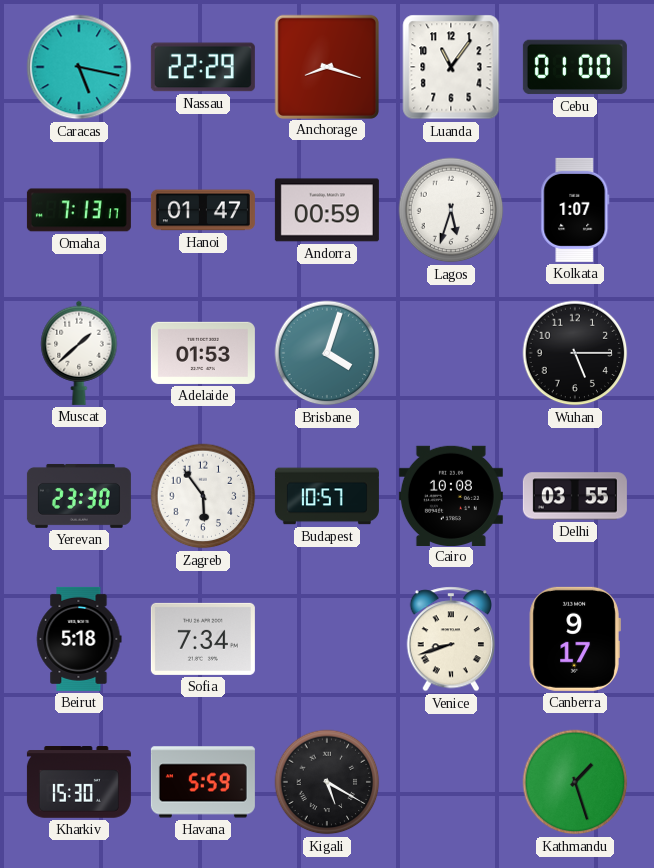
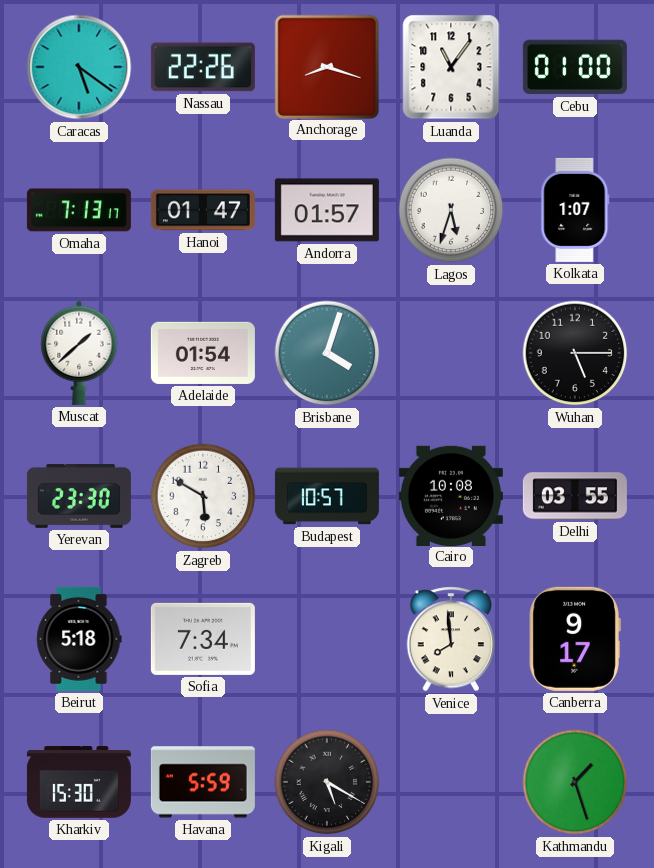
Caracas: 5:17 -> 5:21
Nassau: 22:29 -> 22:26
Andorra: 00:59 -> 01:57
Adelaide: 01:53 -> 01:54
Zagreb: 5:54 -> 5:50
Venice: 8:42 -> 7:59
